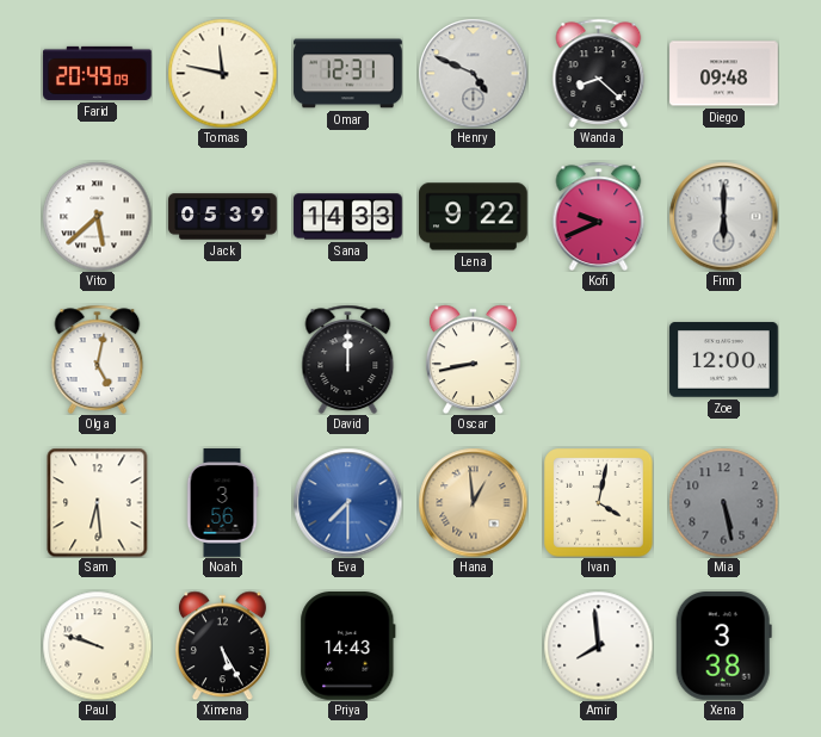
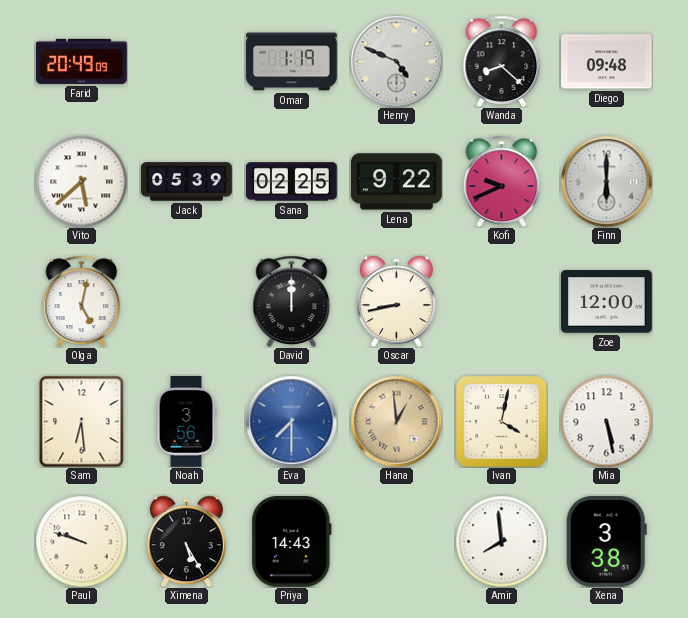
Tomas: 11:47 -> none
Omar: 12:31 -> 1:19
Sana: 14:33 -> 02:25
Mia dial: grey -> white
